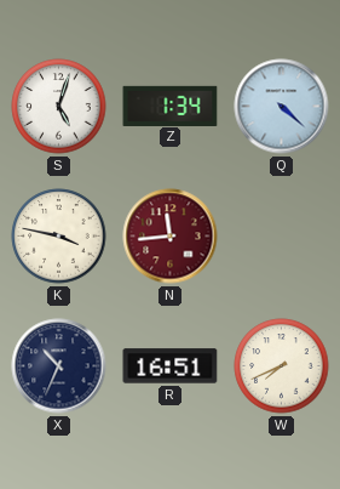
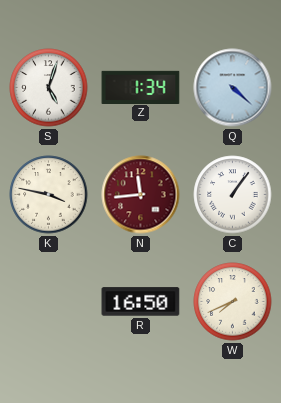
C: none -> 1:06
X: 10:34 -> none
R: 16:51 -> 16:50
